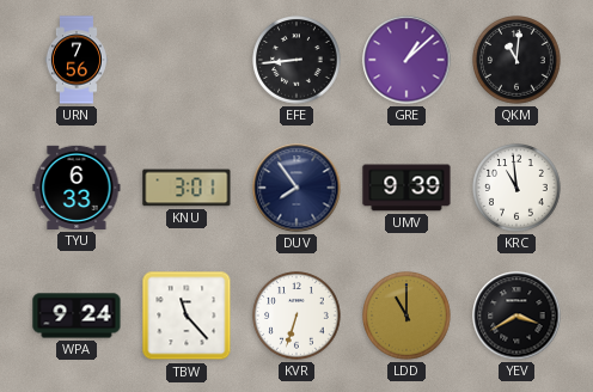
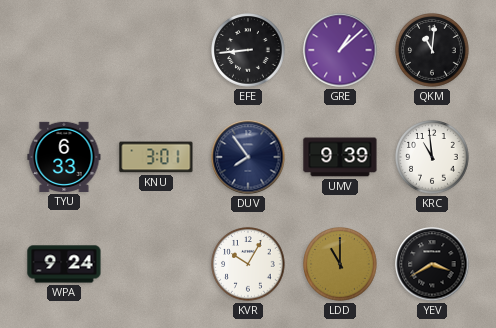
URN: 7:56 -> none
TBW: 11:23 -> none
KVR: 6:33 -> 10:05
